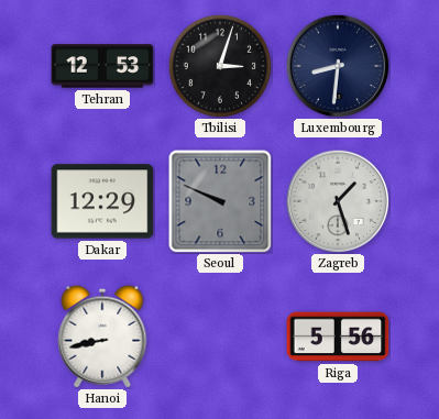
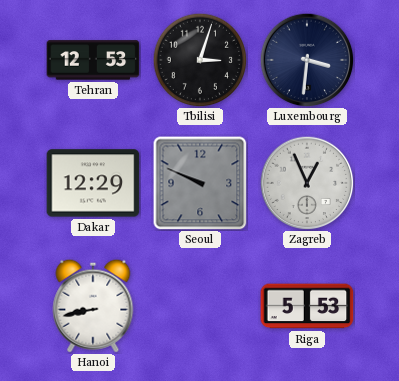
Luxembourg: 8:31 -> 3:31
Zagreb: 1:27 -> 12:56
Riga: 5:56 -> 5:53
